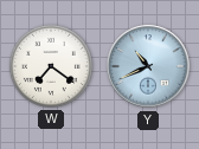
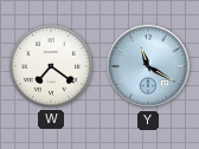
Y: 10:41 -> 11:20
